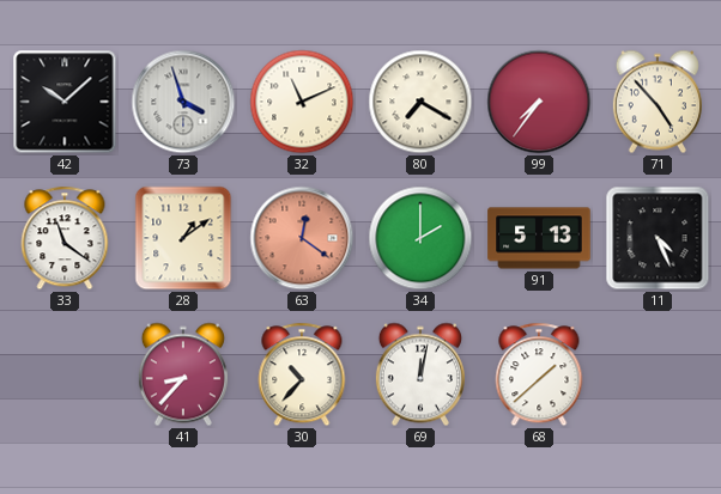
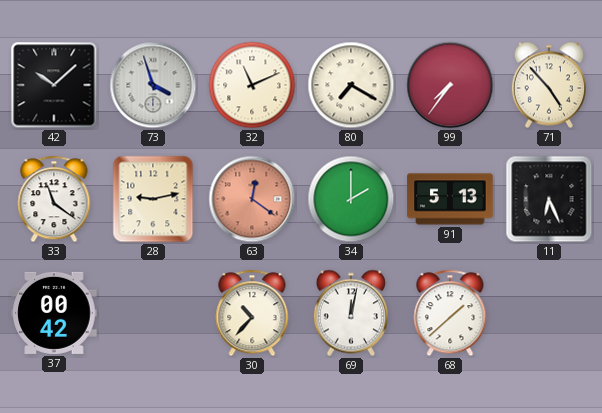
28: 1:09 -> 9:13
11: 4:26 -> 6:26
37: none -> 00:42
41: 8:37 -> none
